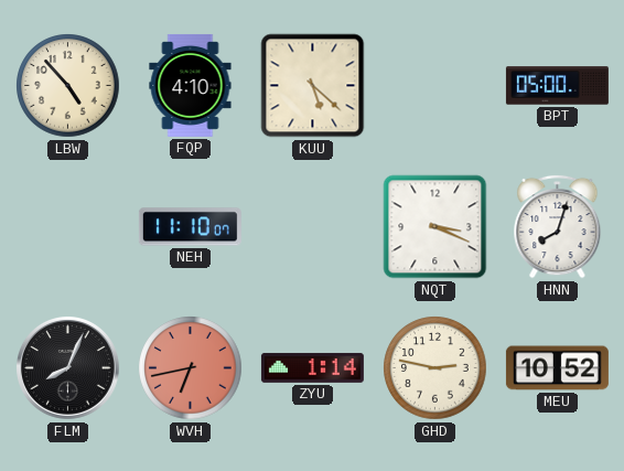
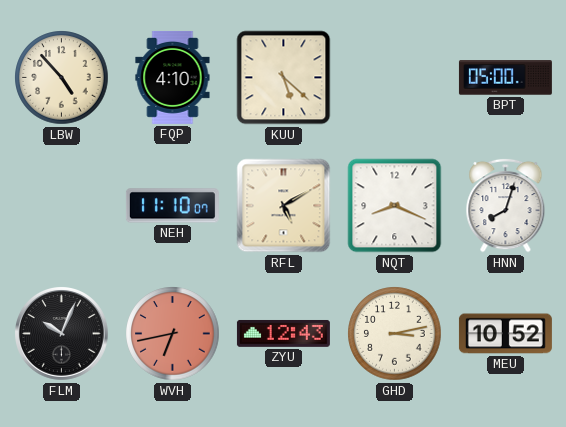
RFL: none -> 5:10
NQT: 3:19 -> 8:19
FLM: 8:04 -> 10:04
ZYU: 1:14 -> 12:43
GHD: 2:47 -> 3:13
